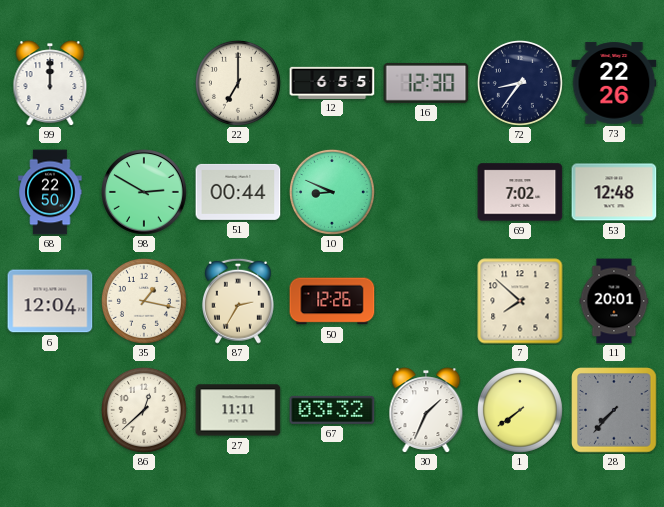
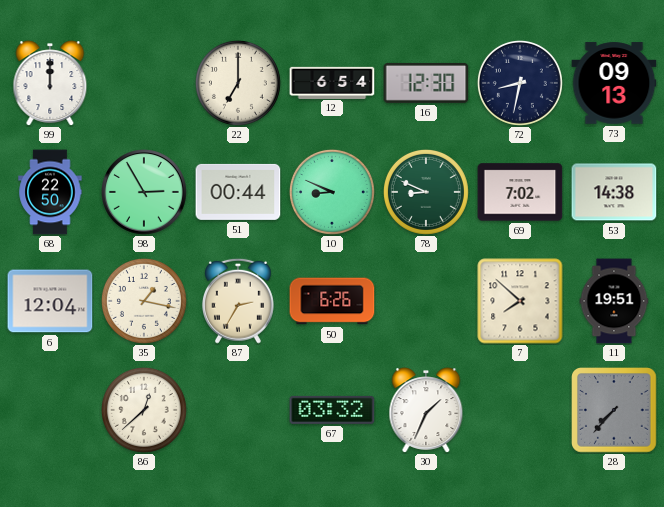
12: 6:55 -> 6:54
72: 8:36 -> 8:32
73: 22:26 -> 09:13
98: 2:50 -> 2:55
78: none -> 8:49
53: 12:48 -> 14:38
50: 12:26 -> 6:26
11: 20:01 -> 19:51
27: 11:11 -> none
1: 7:39 -> none
